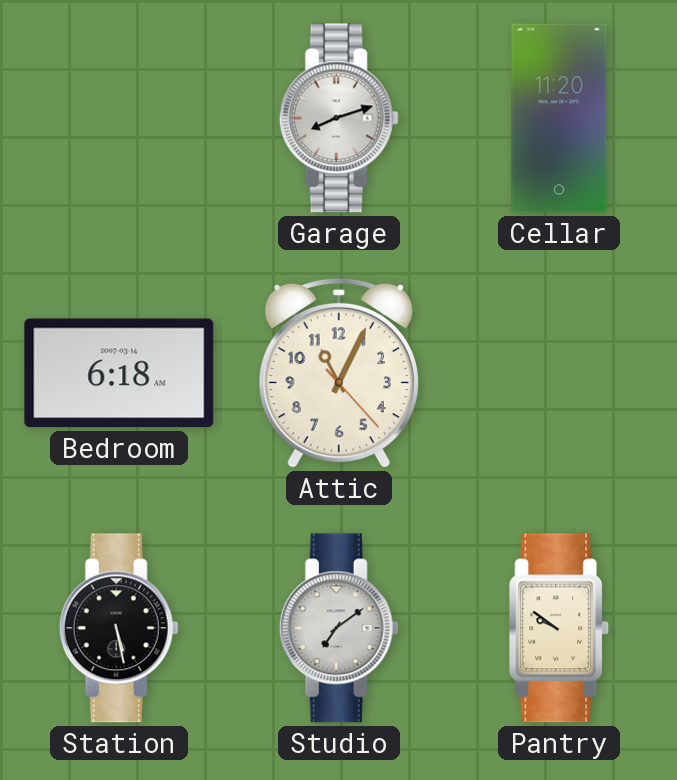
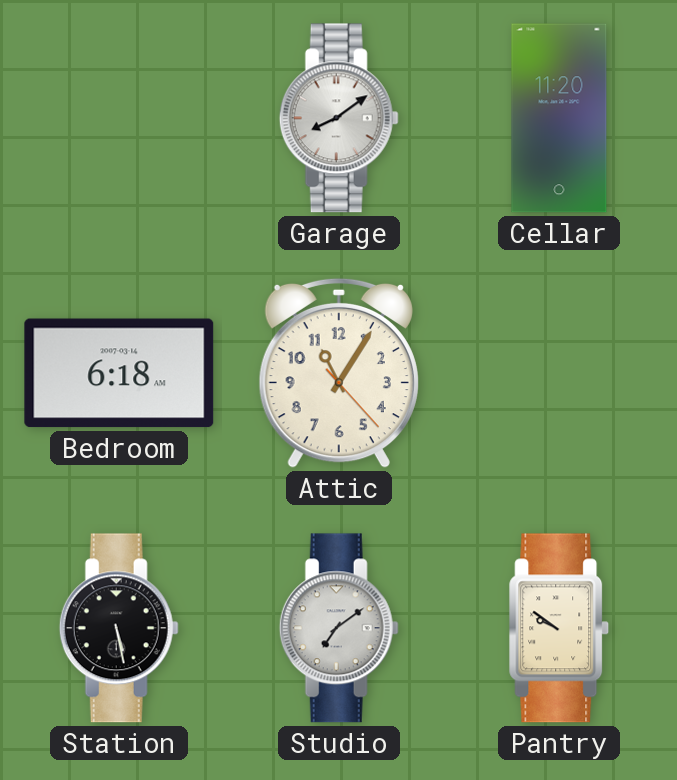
Garage: 8:12 -> 8:09
Attic: 11:04 -> 11:05
